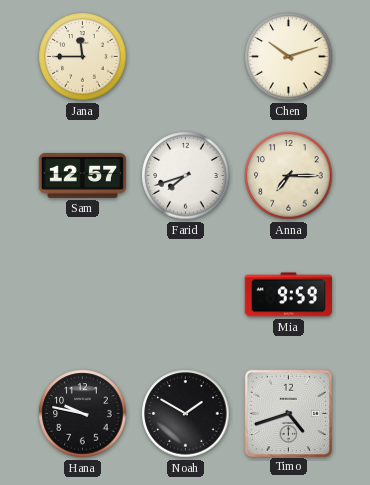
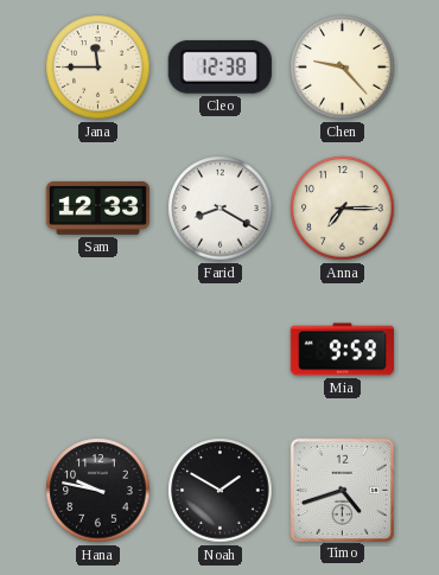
Cleo: none -> 12:38
Chen: 10:12 -> 9:23
Sam: 12:57 -> 12:33
Farid: 7:42 -> 8:20
